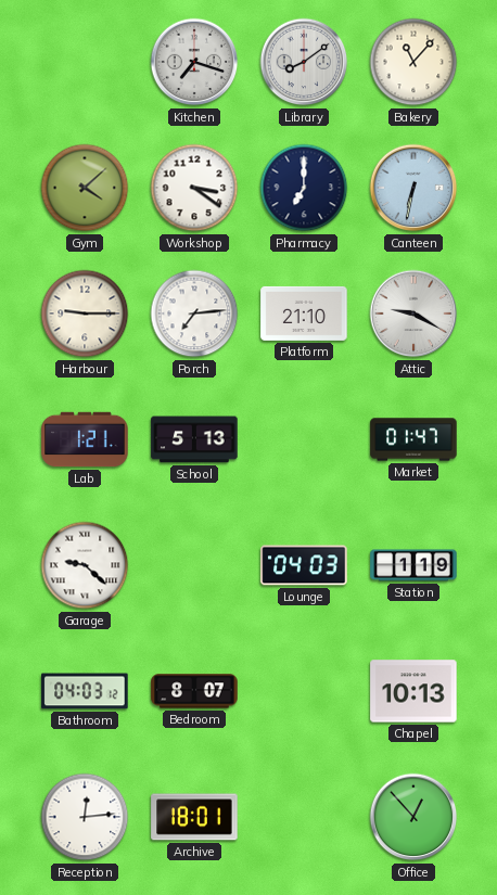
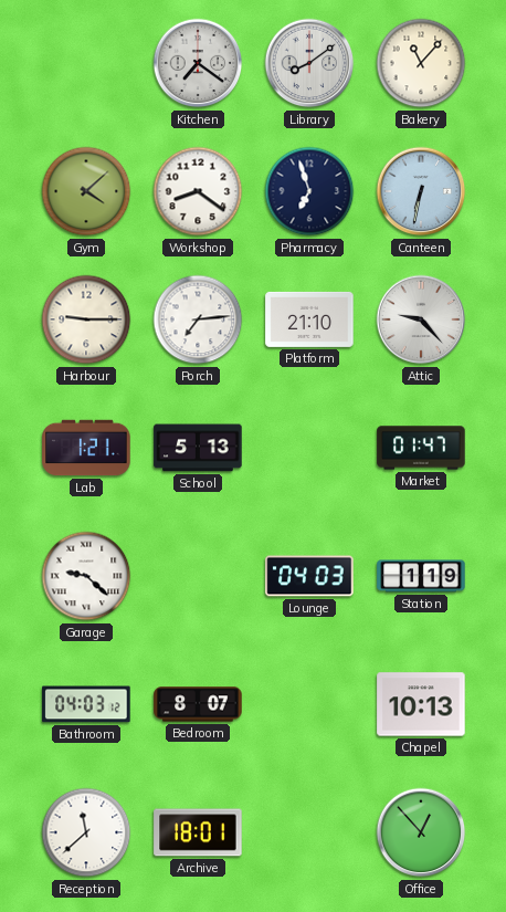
Kitchen: 7:18 -> 7:21
Workshop: 3:21 -> 8:21
Pharmacy: 7:00 -> 6:57
Attic: 9:20 -> 9:23
Reception: 12:14 -> 11:38
